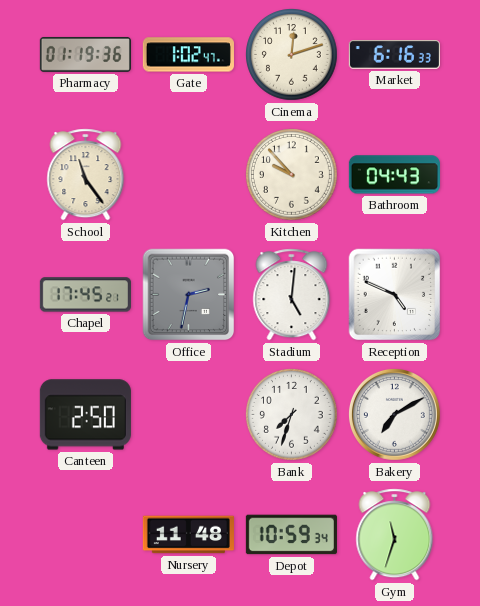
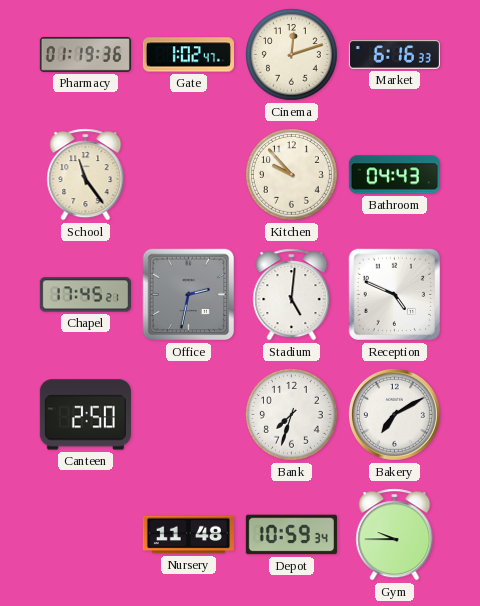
Gym: 11:33 -> 9:45
